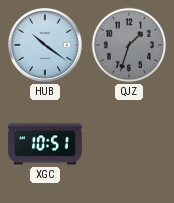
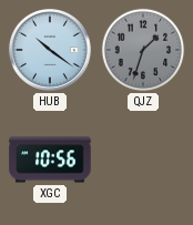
XGC: 10:51 -> 10:56
